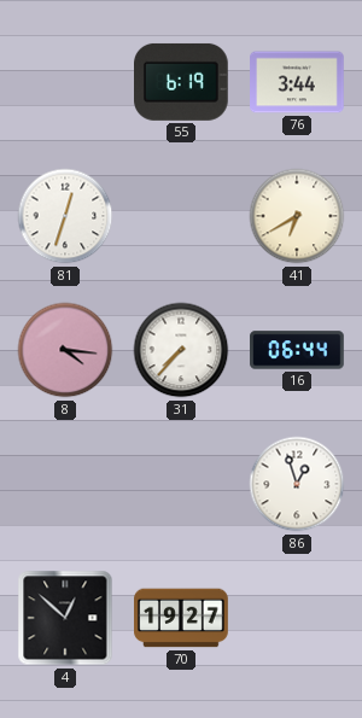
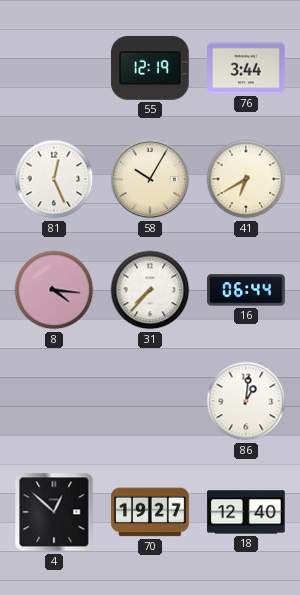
55: 6:19 -> 12:19
81: 12:33 -> 12:26
58: none -> 10:05
86: 12:57 -> 1:01
18: none -> 12:40
